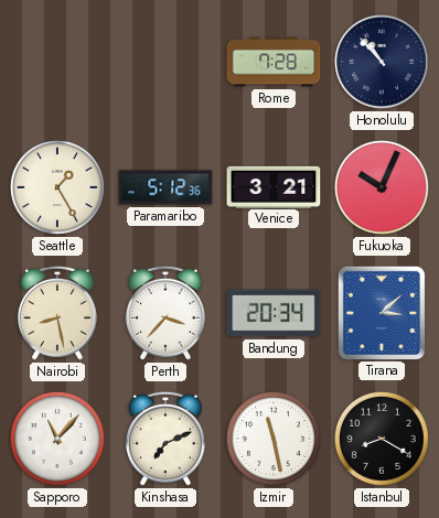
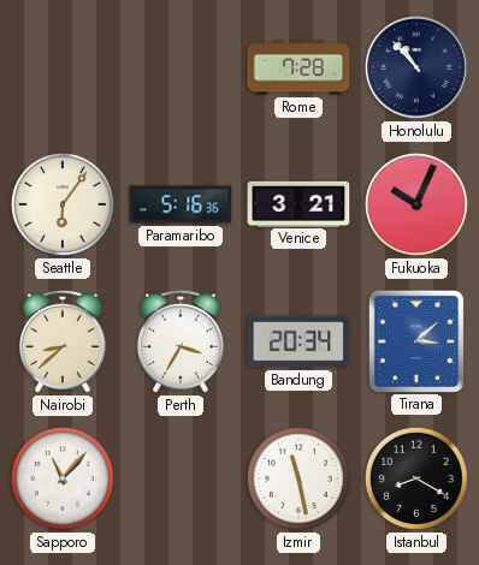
Seattle: 1:25 -> 6:06
Paramaribo: 5:12 -> 5:16
Nairobi: 8:28 -> 8:38
Perth: 3:37 -> 3:35
Kinshasa: 7:11 -> none
